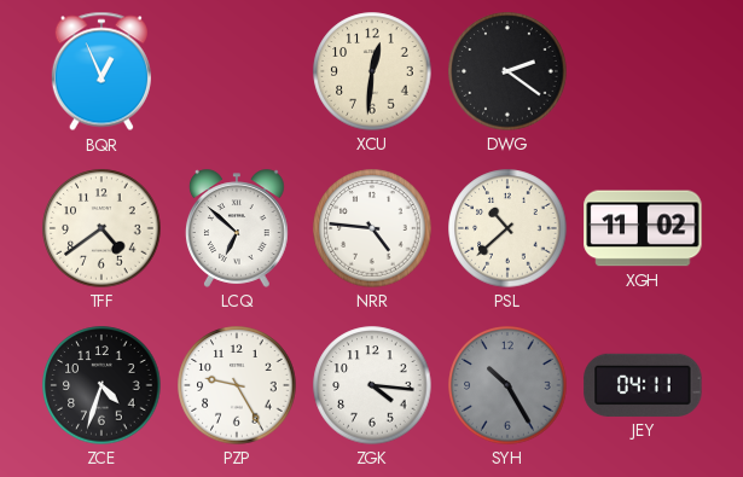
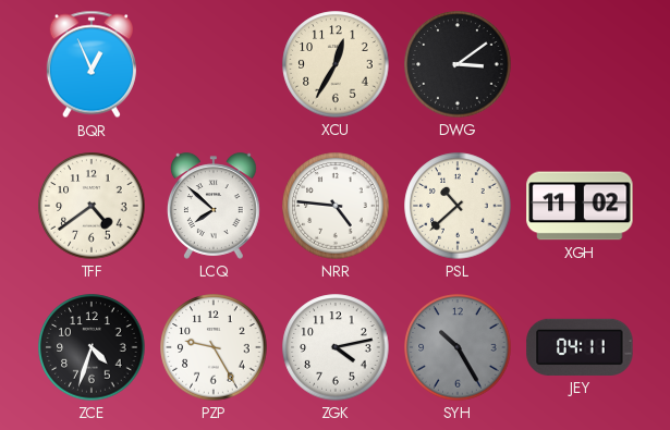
XCU: 12:31 -> 12:35
DWG: 2:21 -> 3:09
LCQ: 6:52 -> 7:52
ZGK: 4:16 -> 4:13
